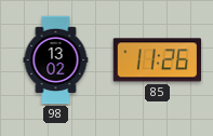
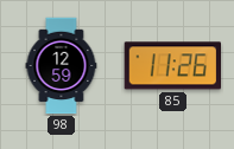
98: 13:02 -> 12:59
